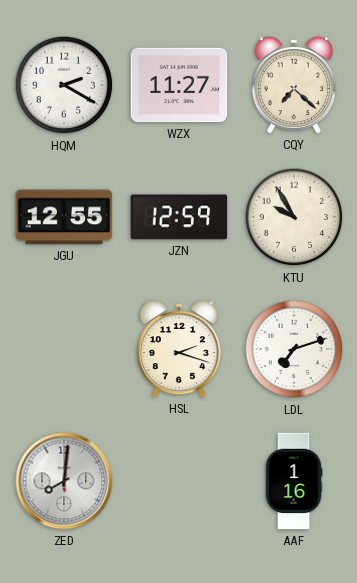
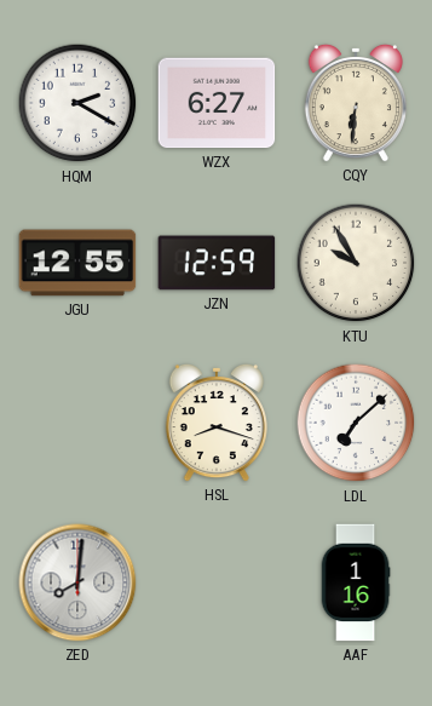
WZX: 11:27 -> 6:27
CQY: 7:22 -> 6:31
HSL: 2:18 -> 8:18
LDL: 7:12 -> 7:08
